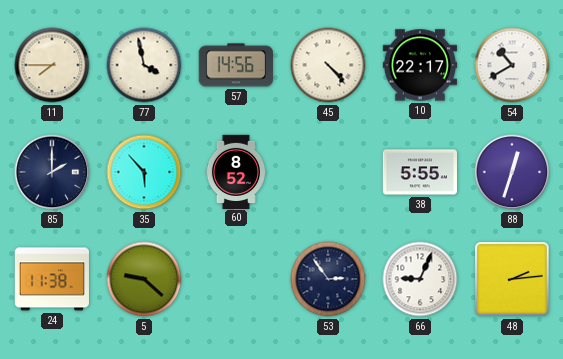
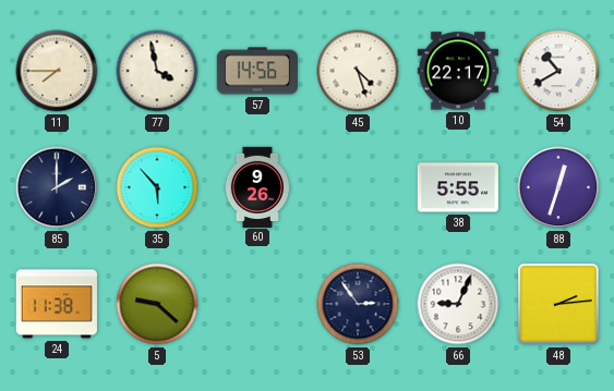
45: 4:23 -> 4:27
60: 8:52 -> 9:26
